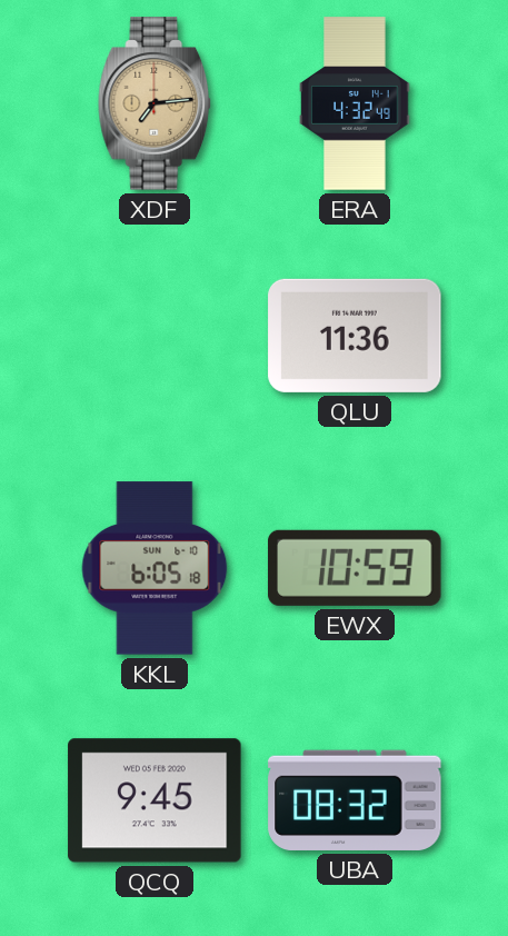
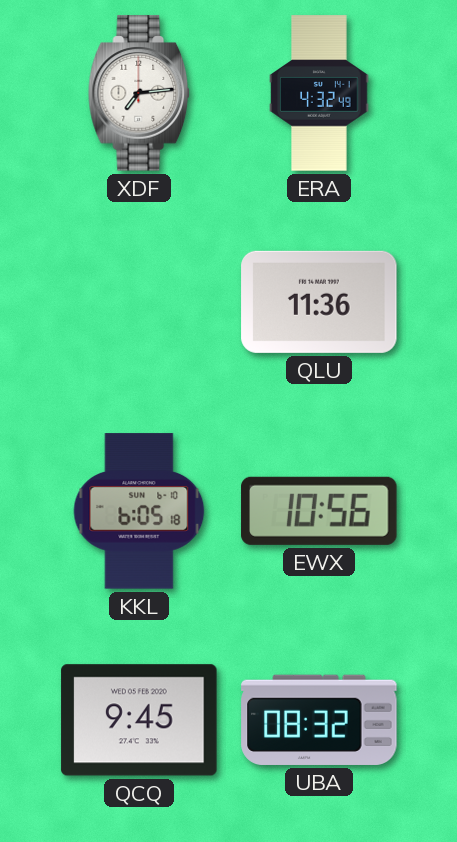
XDF dial: champagne -> white
EWX: 10:59 -> 10:56
